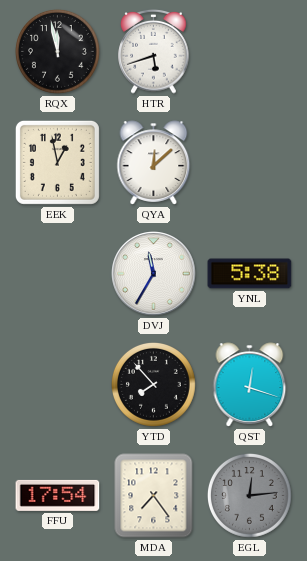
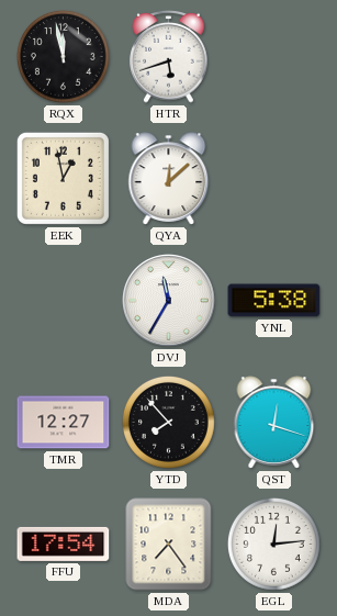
TMR: none -> 12:27
EGL dial: grey -> white
